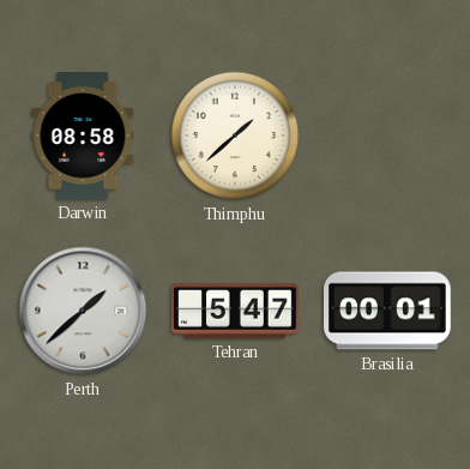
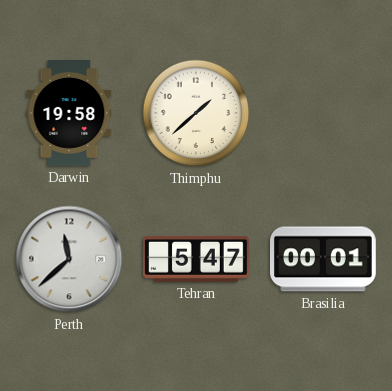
Darwin: 08:58 -> 19:58
Perth: 1:38 -> 11:38
